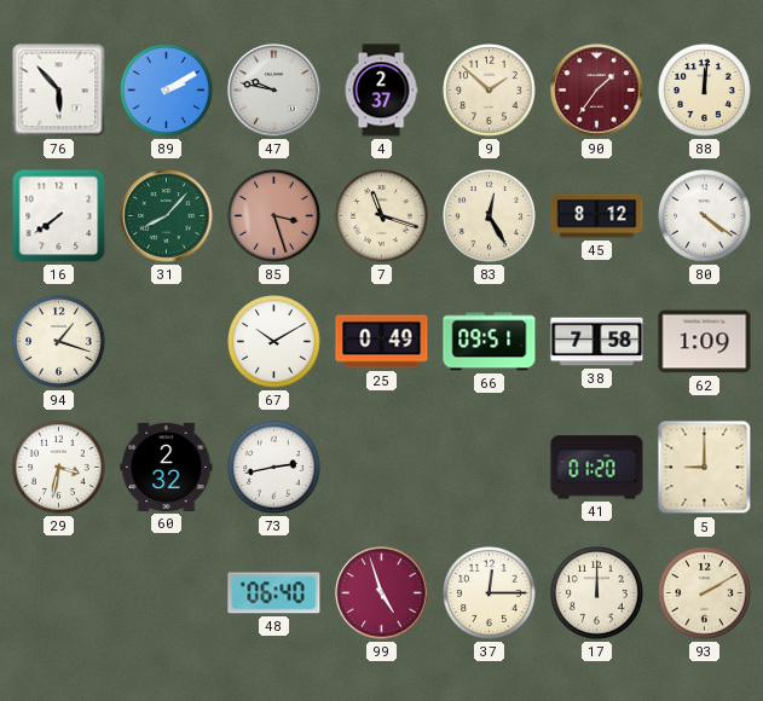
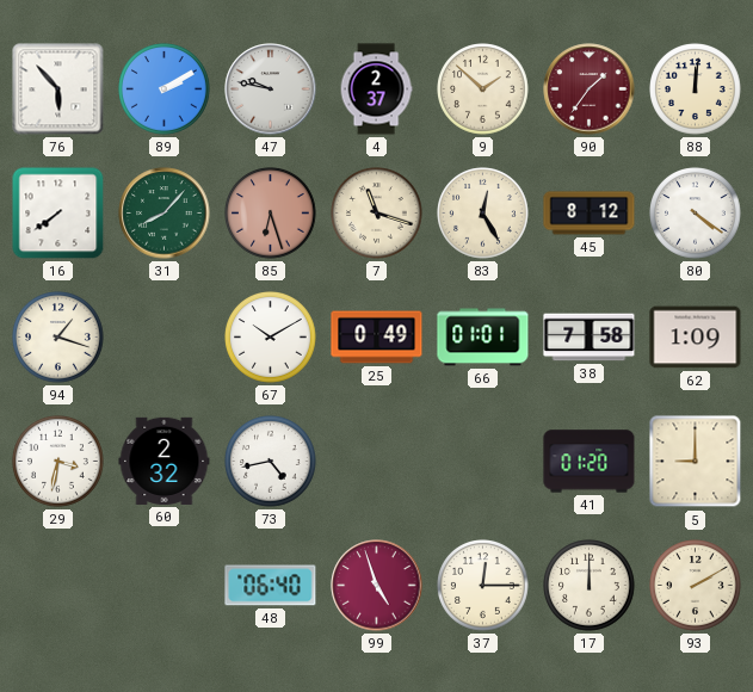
85: 3:27 -> 6:27
66: 09:51 -> 01:01
73: 2:43 -> 4:43
